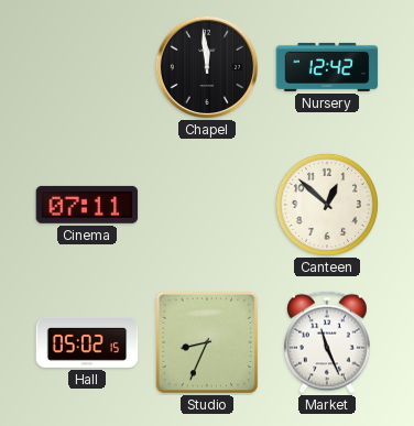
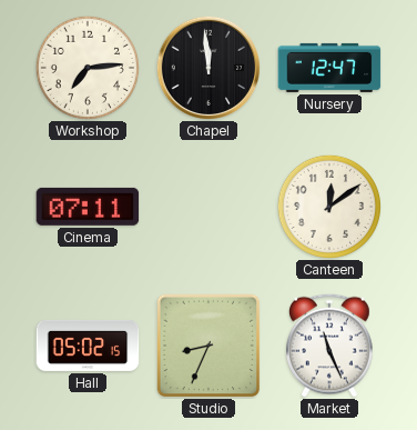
Workshop: none -> 7:14
Nursery: 12:42 -> 12:47
Canteen: 12:52 -> 12:09
